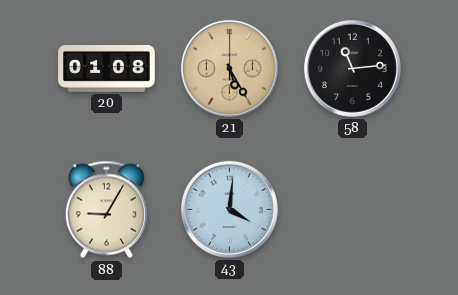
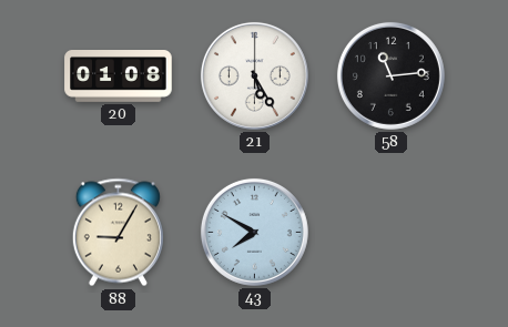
21 dial: champagne -> white
43: 4:01 -> 7:50
